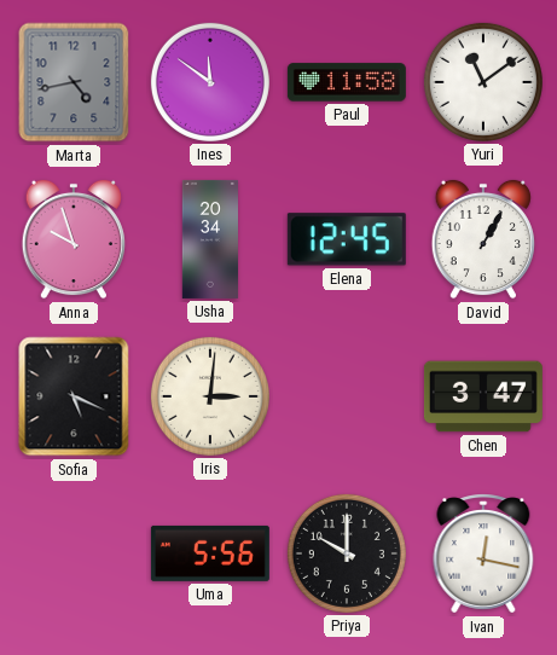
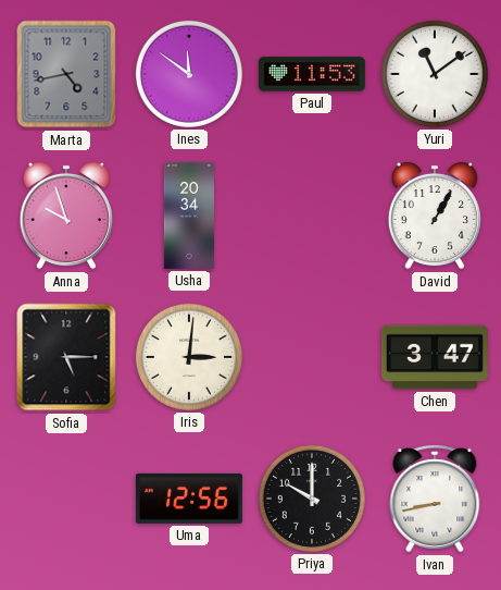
Paul: 11:58 -> 11:53
Elena: 12:45 -> none
Sofia: 5:19 -> 5:15
Uma: 5:56 -> 12:56
Ivan: 12:17 -> 8:43
